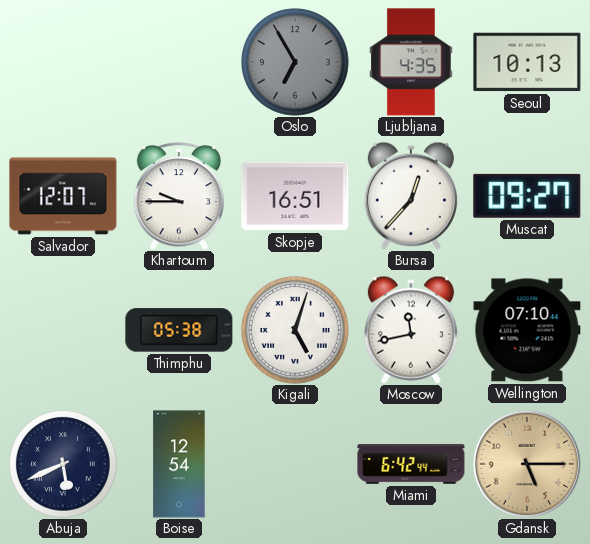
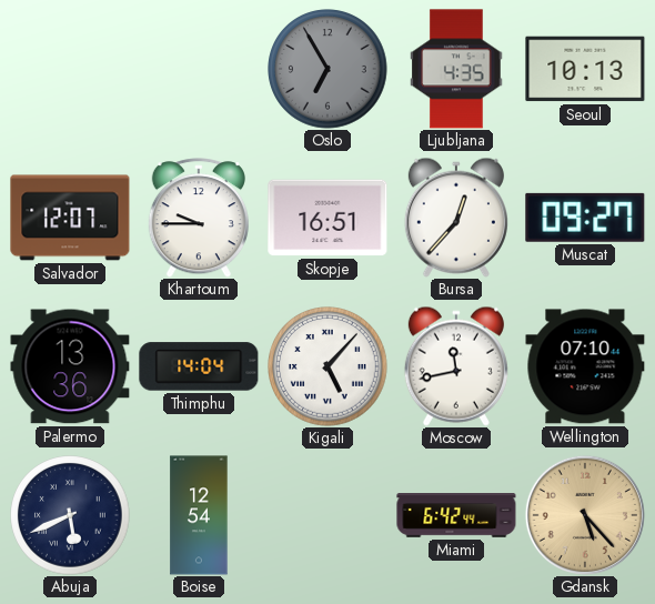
Palermo: none -> 13:36
Thimphu: 05:38 -> 14:04
Kigali: 5:03 -> 5:07
Gdansk: 5:15 -> 5:23
